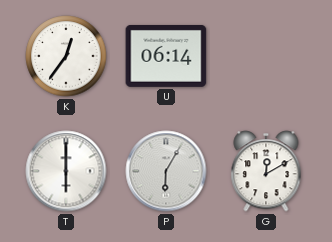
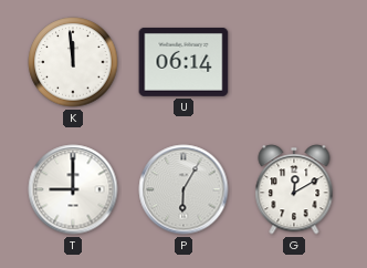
K: 12:36 -> 11:59
T: 6:00 -> 9:00
